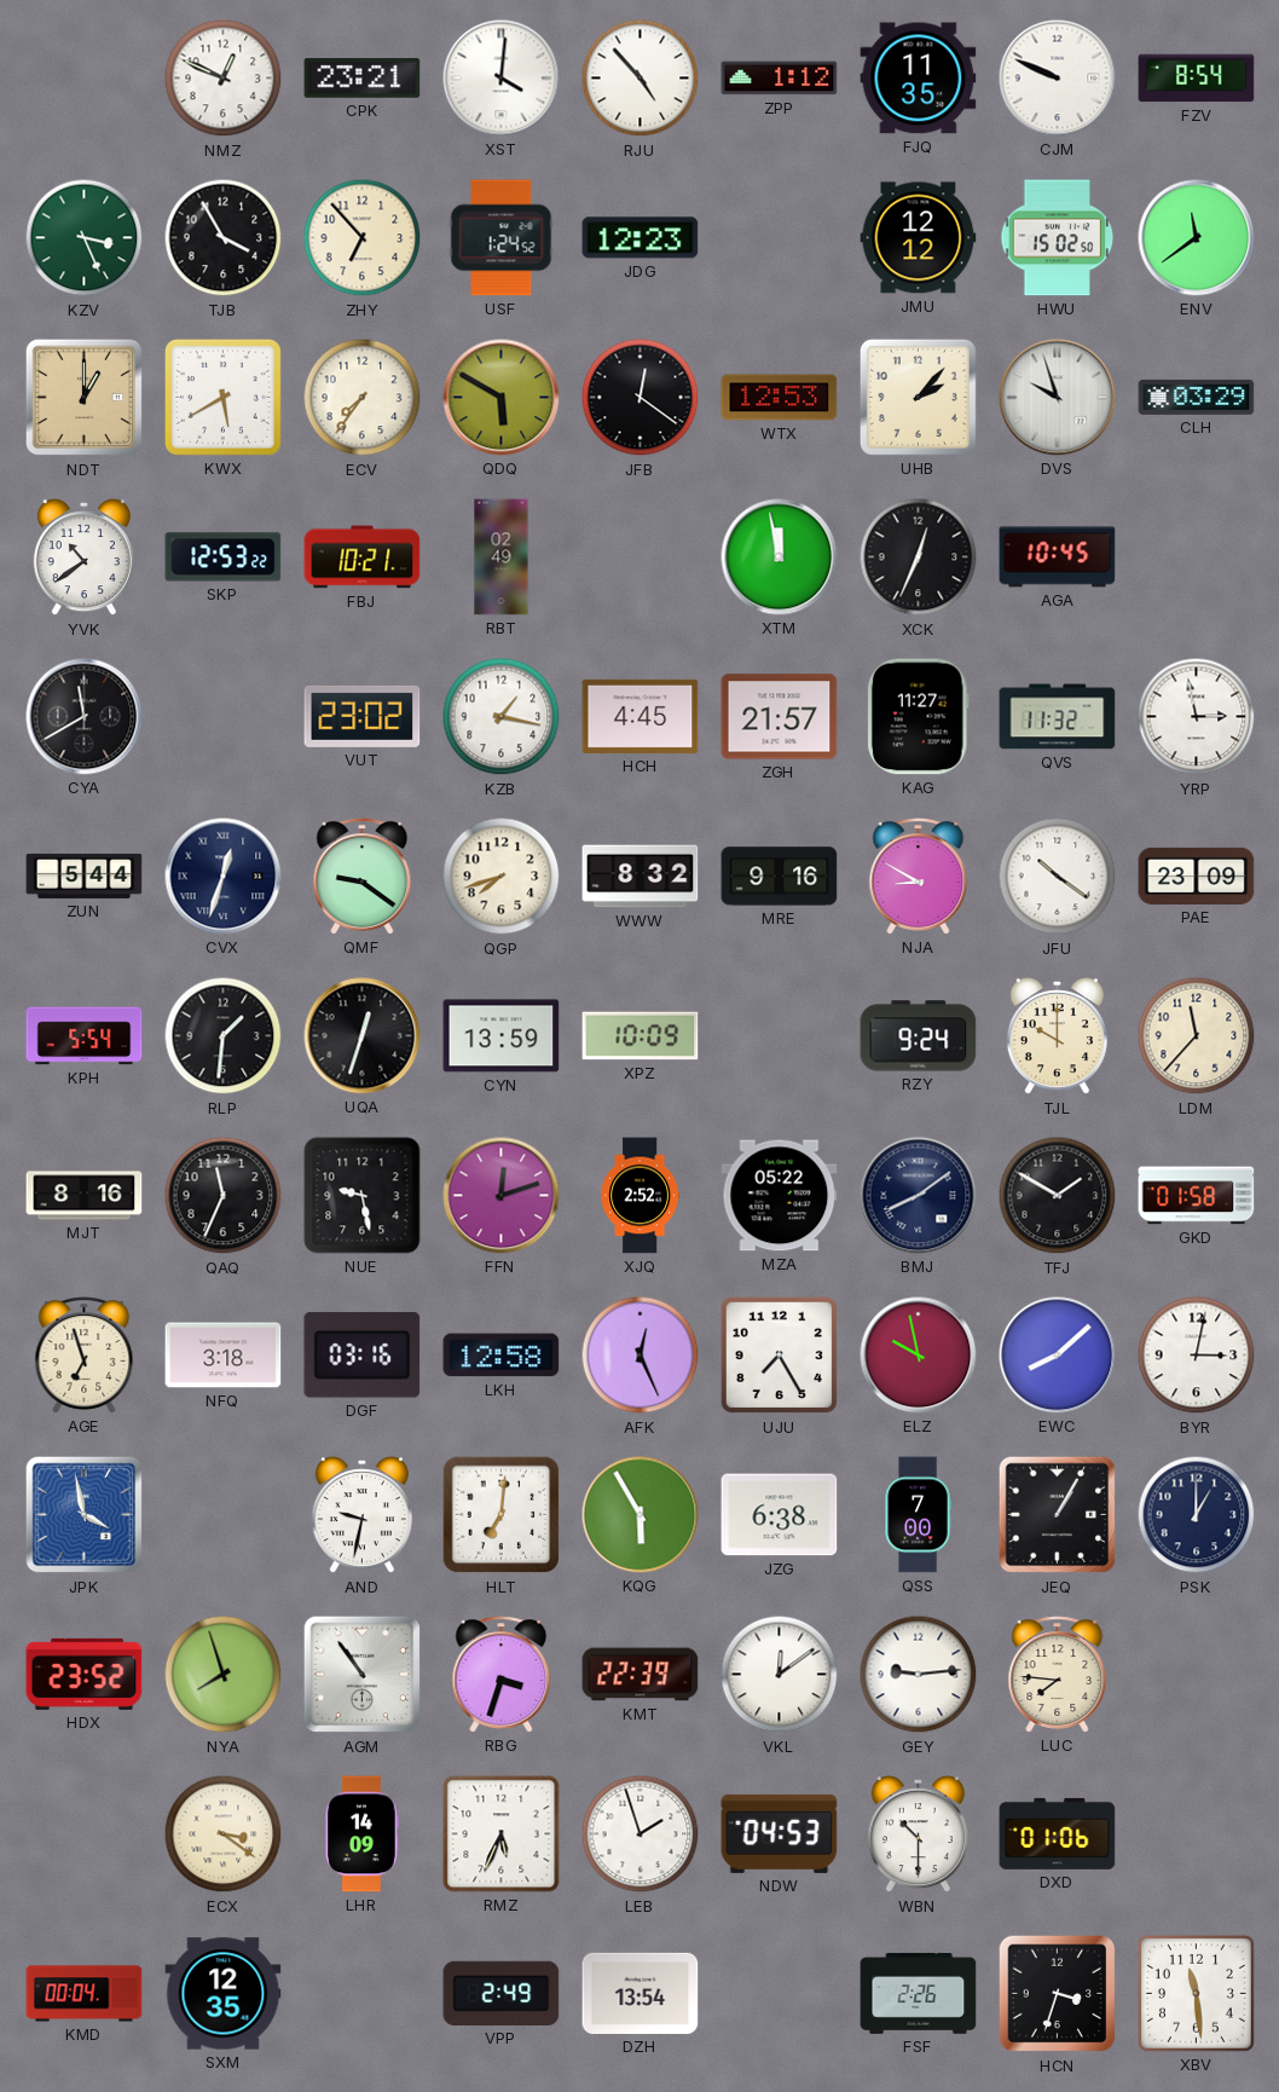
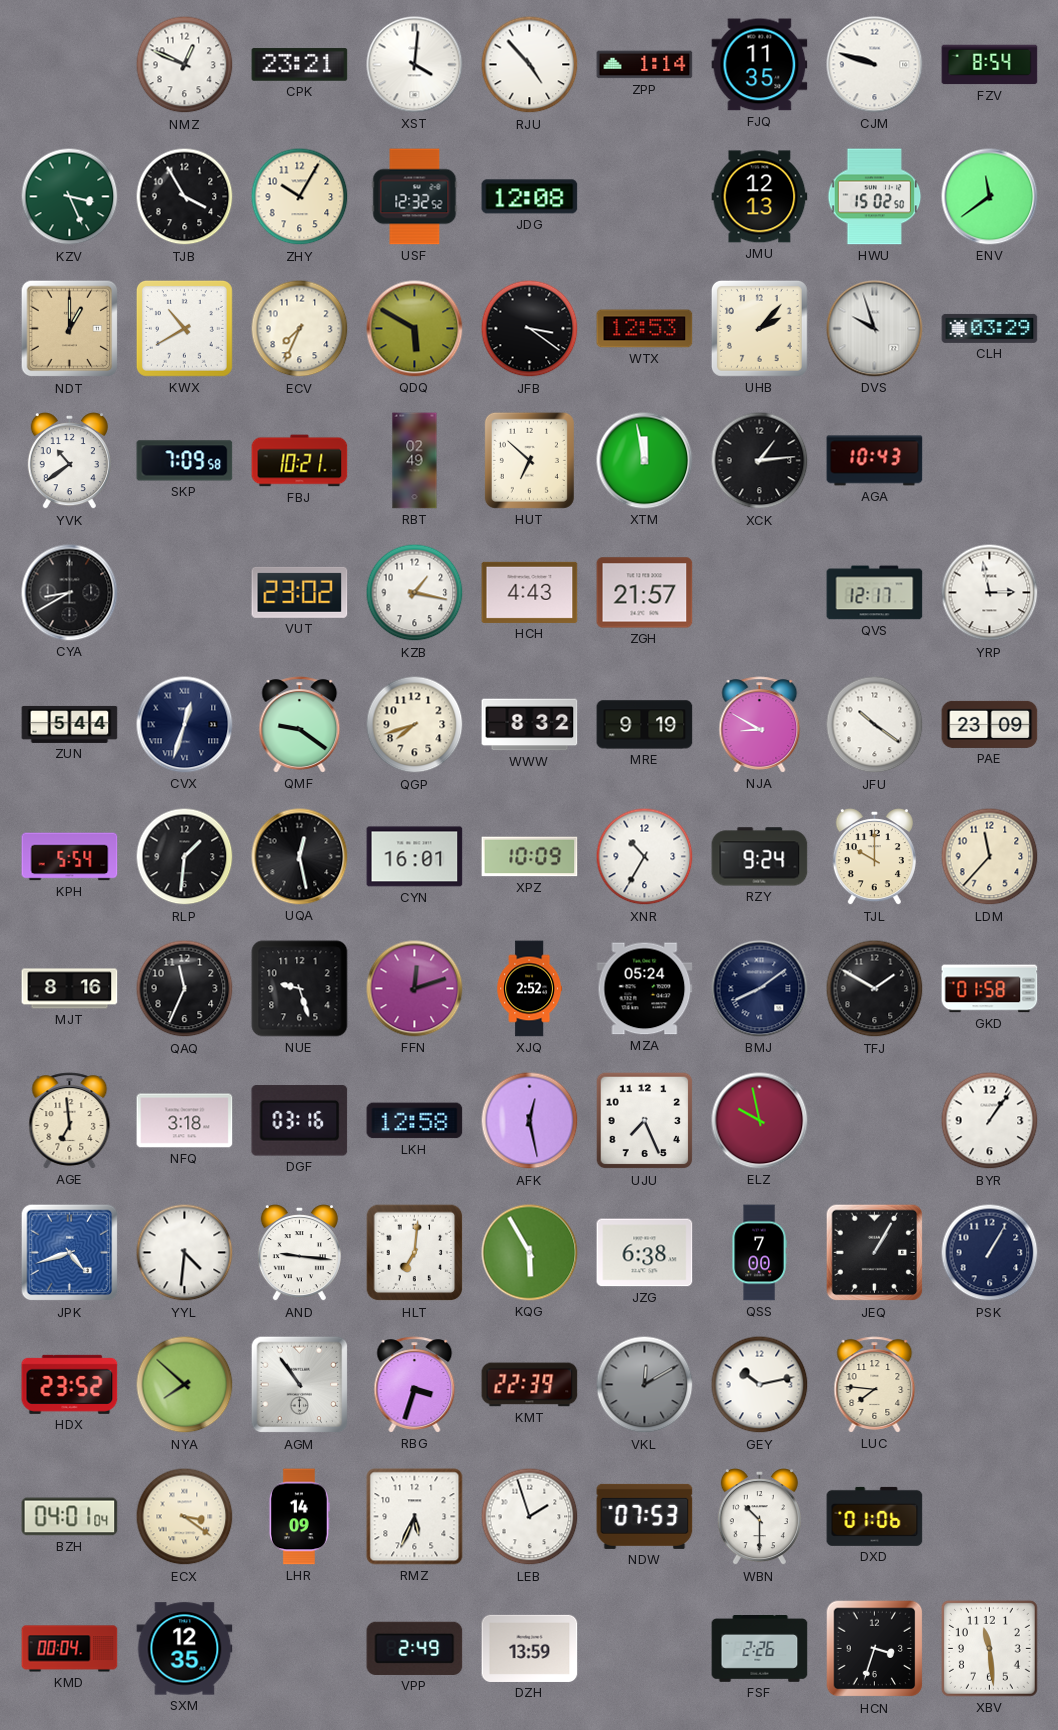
ZPP: 1:12 -> 1:14
CJM: 9:49 -> 9:48
ZHY: 6:53 -> 10:05
USF: 1:24 -> 12:32
JDG: 12:23 -> 12:08
JMU: 12:12 -> 12:13
KWX: 5:40 -> 10:40
ECV: 7:36 -> 7:34
JFB: 12:21 -> 3:21
SKP: 12:53 -> 7:09
HUT: none -> 6:52
XCK: 12:34 -> 1:14
AGA: 10:45 -> 10:43
CYA: 11:40 -> 8:40
HCH: 4:45 -> 4:43
KAG: 11:27 -> none
QVS: 11:32 -> 12:17
MRE: 9:16 -> 9:19
UQA: 12:33 -> 12:28
CYN: 13:59 -> 16:01
XNR: none -> 10:35
NUE: 9:28 -> 9:27
MZA: 05:22 -> 05:24
AGE: 6:57 -> 6:59
AFK: 12:26 -> 12:28
UJU: 7:25 -> 7:26
EWC: 8:08 -> none
BYR: 3:02 -> 1:06
JPK: 3:58 -> 4:42
YYL: none -> 4:31
AND: 9:32 -> 9:16
PSK: 1:00 -> 1:05
NYA: 7:57 -> 7:52
VKL: 12:09 -> 12:10
VKL dial: white -> grey
GEY: 9:14 -> 10:13
BZH: none -> 04:01
NDW: 04:53 -> 07:53
DZH: 13:54 -> 13:59
